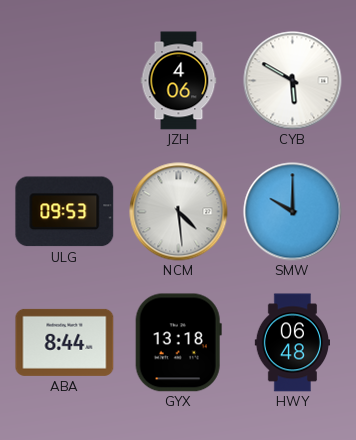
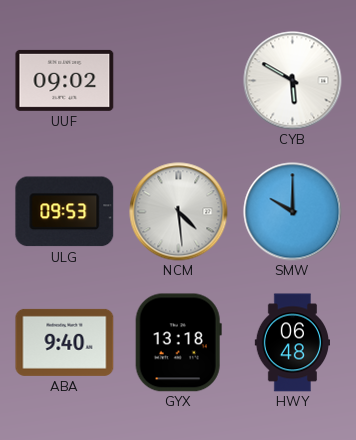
UUF: none -> 09:02
JZH: 4:06 -> none
ABA: 8:44 -> 9:40
